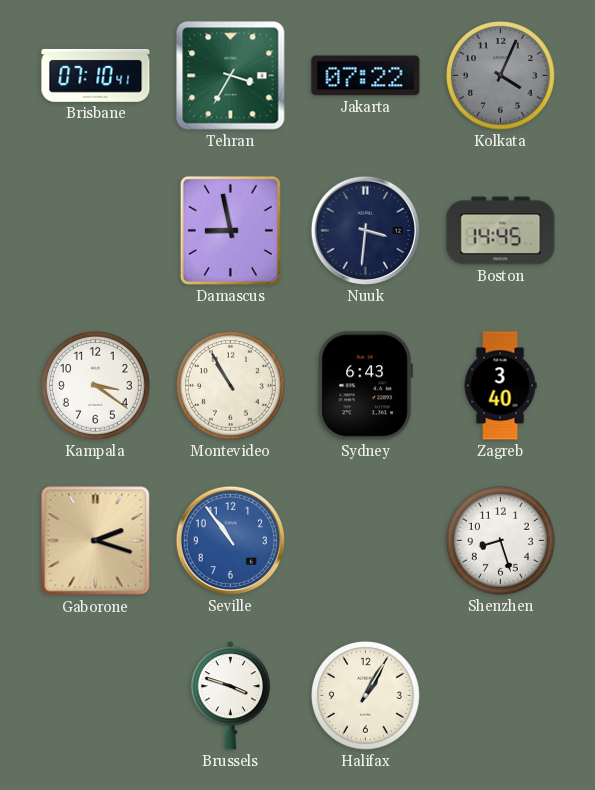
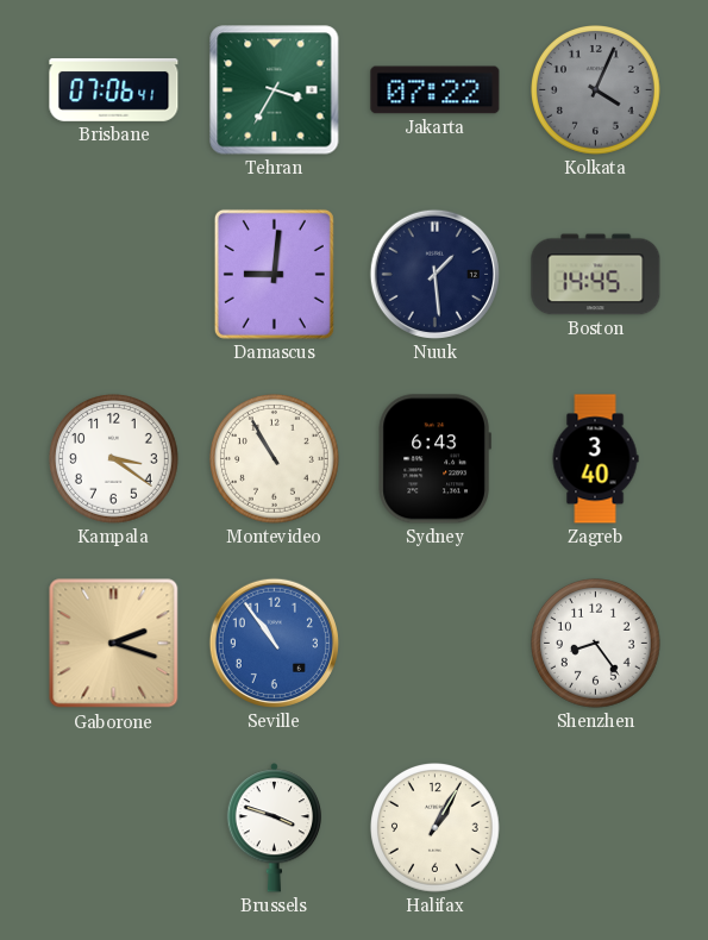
Brisbane: 07:10 -> 07:06
Damascus: 8:58 -> 9:01
Nuuk: 3:31 -> 1:29
Shenzhen: 8:27 -> 8:24
